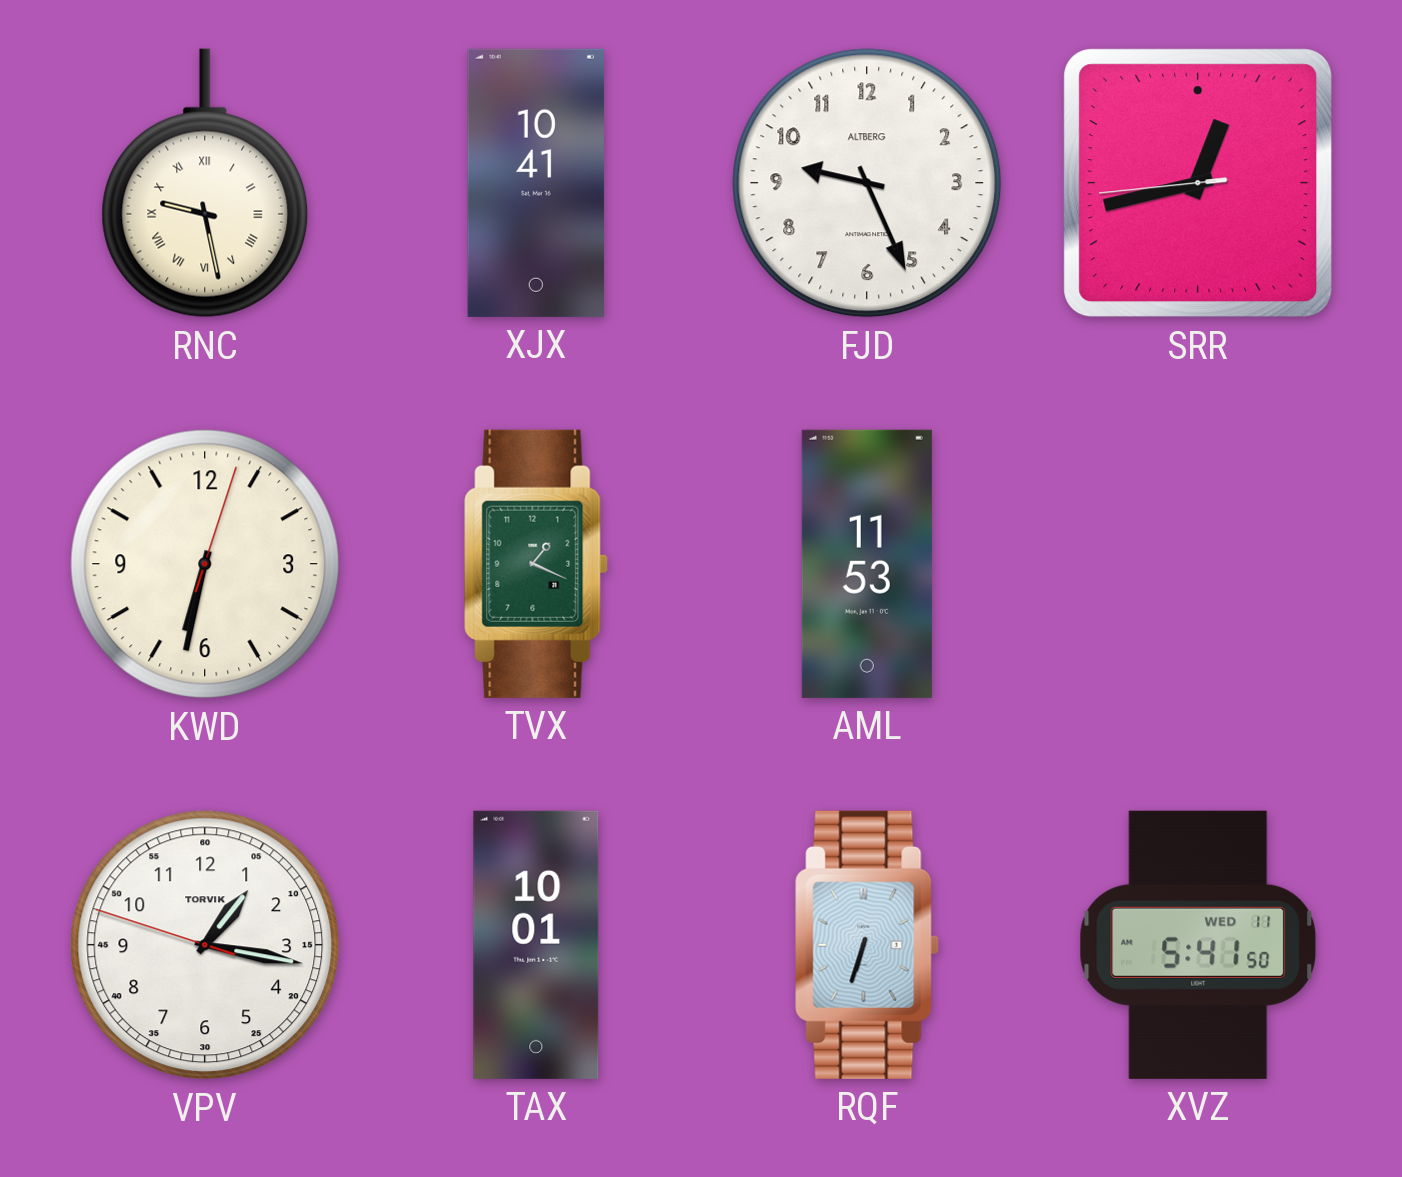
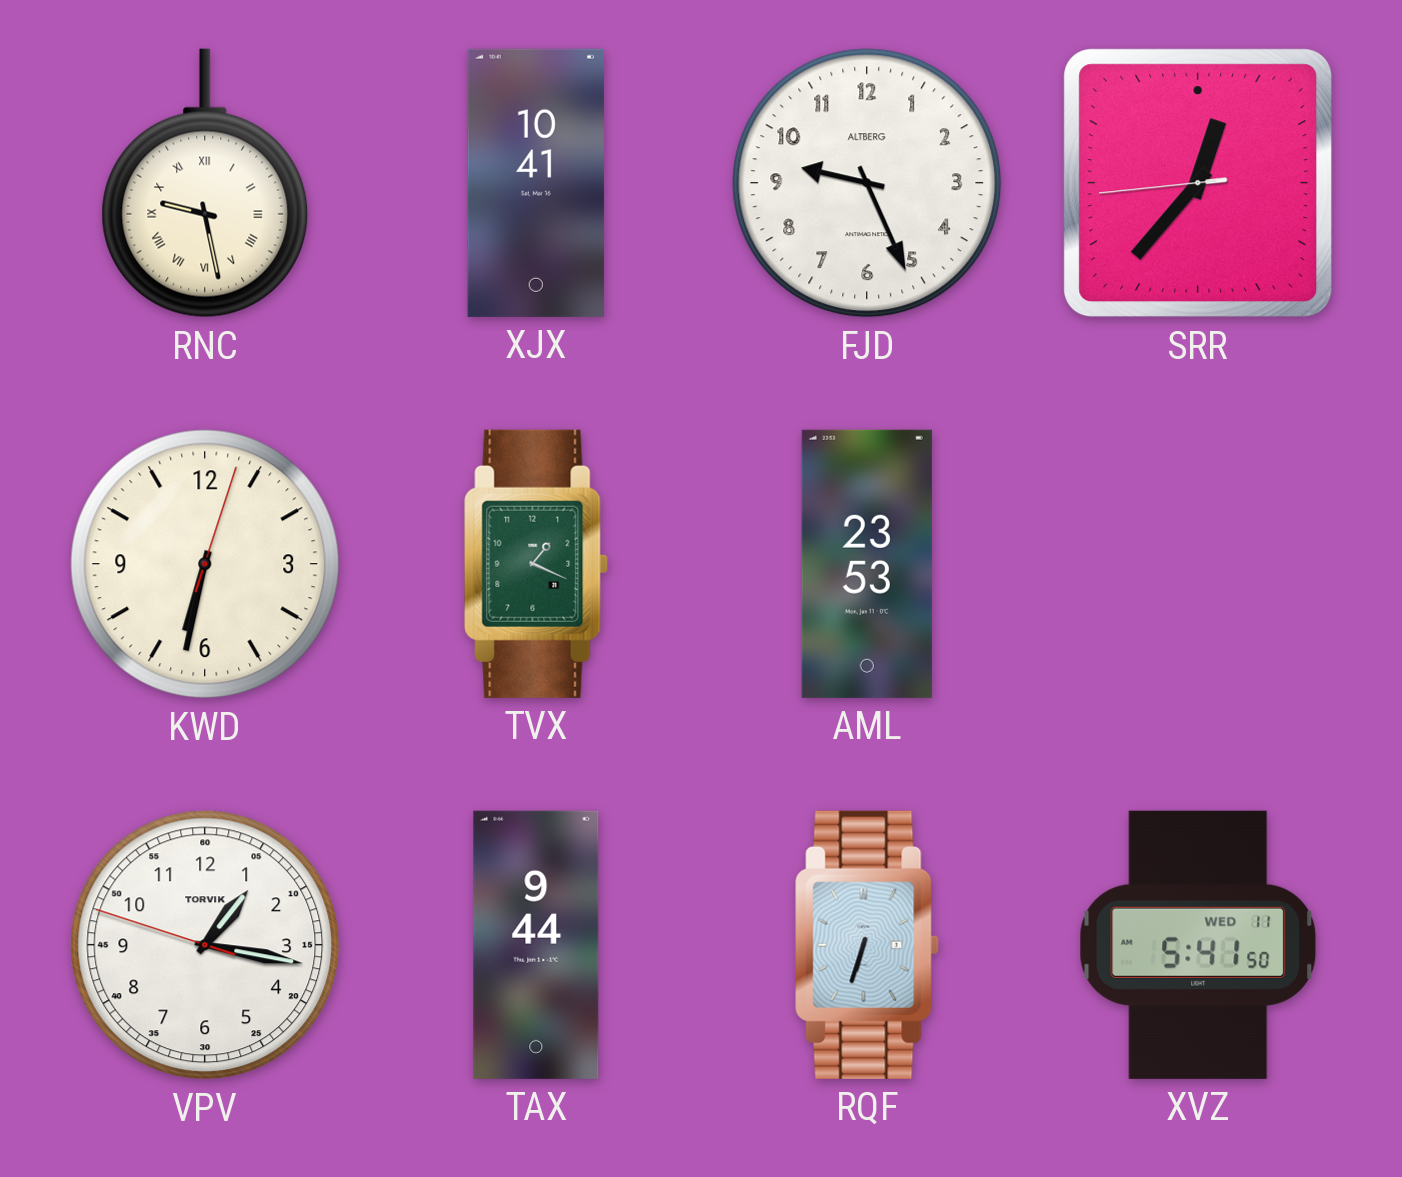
SRR: 12:42 -> 12:36
AML: 11:53 -> 23:53
TAX: 10:01 -> 9:44
